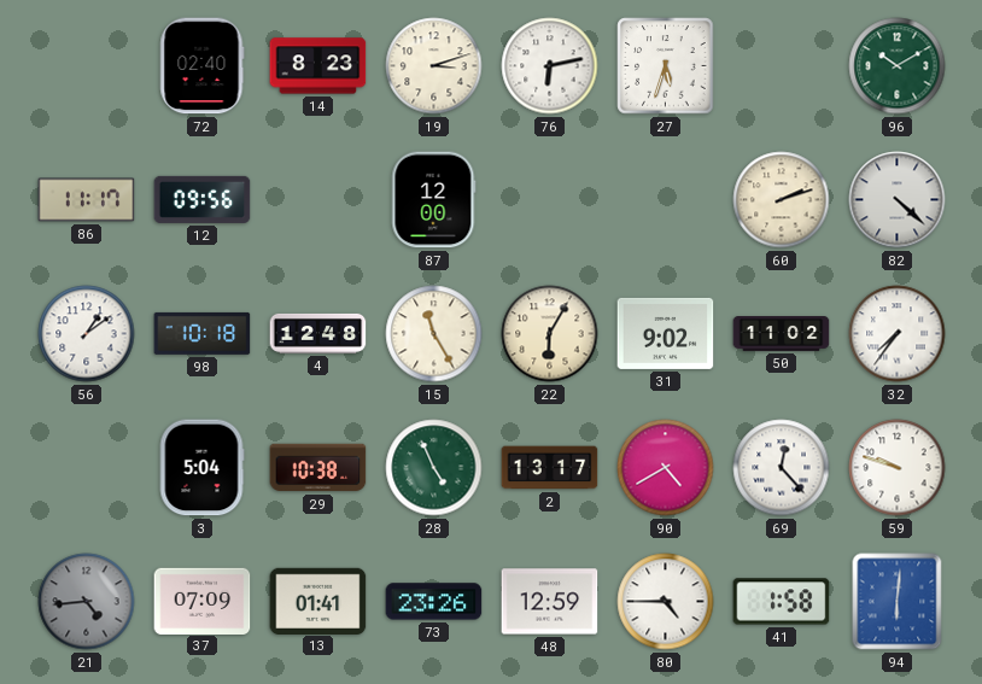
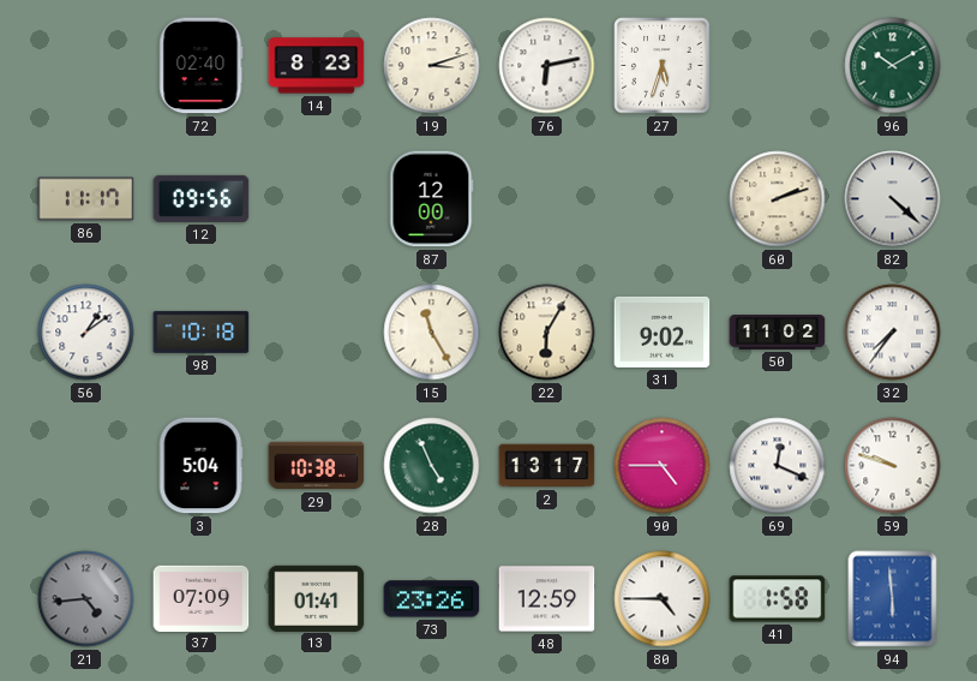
4: 12:48 -> none
90: 4:40 -> 4:45
69: 12:23 -> 12:19
94: 6:01 -> 5:59
